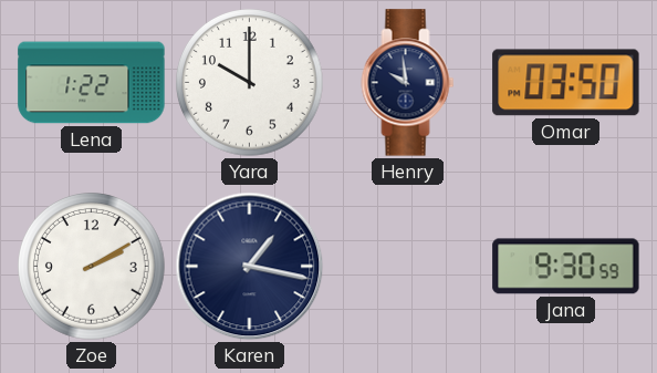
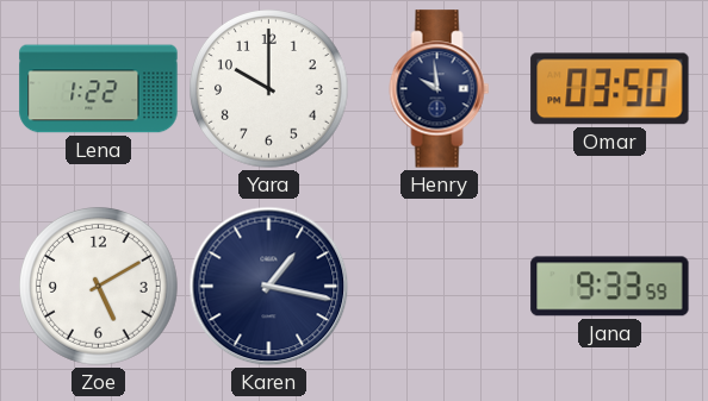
Zoe: 2:10 -> 5:10
Jana: 9:30 -> 9:33
